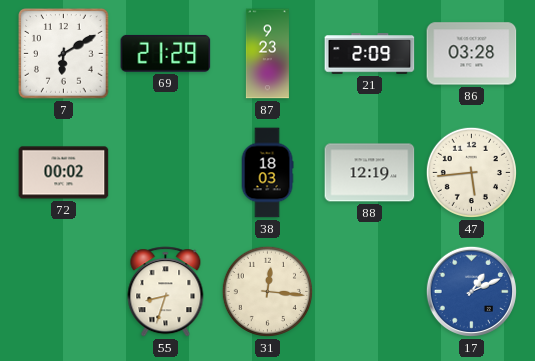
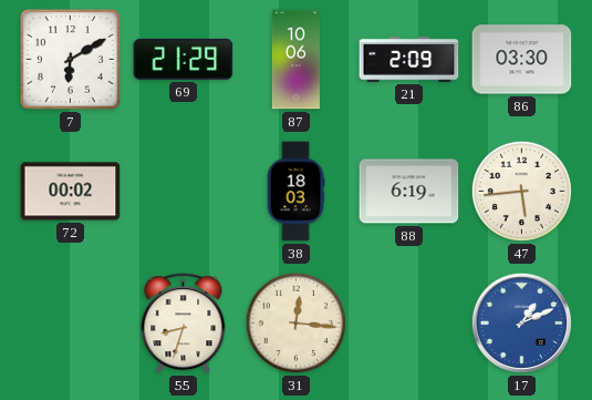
87: 9:23 -> 10:06
86: 03:28 -> 03:30
88: 12:19 -> 6:19
